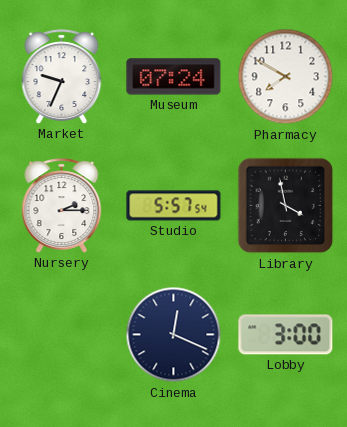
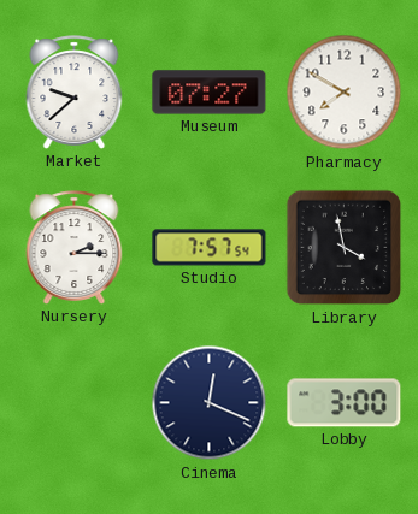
Market: 9:34 -> 9:38
Museum: 07:24 -> 07:27
Studio: 5:57 -> 7:57
